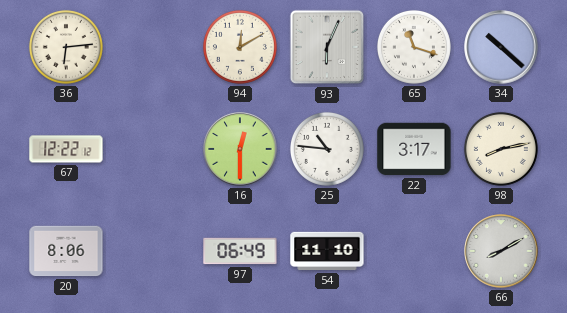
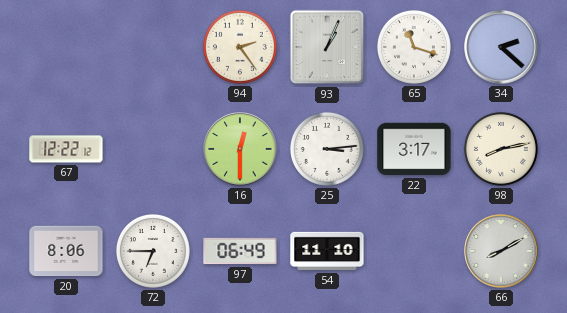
36: 6:14 -> none
94: 12:10 -> 2:24
93: 6:04 -> 1:04
34: 10:22 -> 2:22
25: 10:46 -> 3:14
72: none -> 6:45
